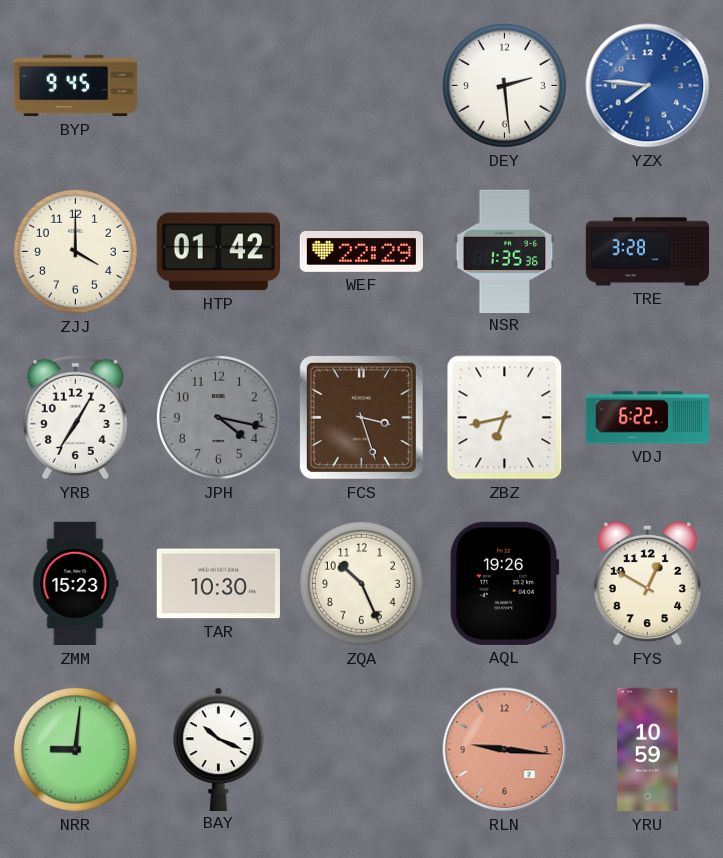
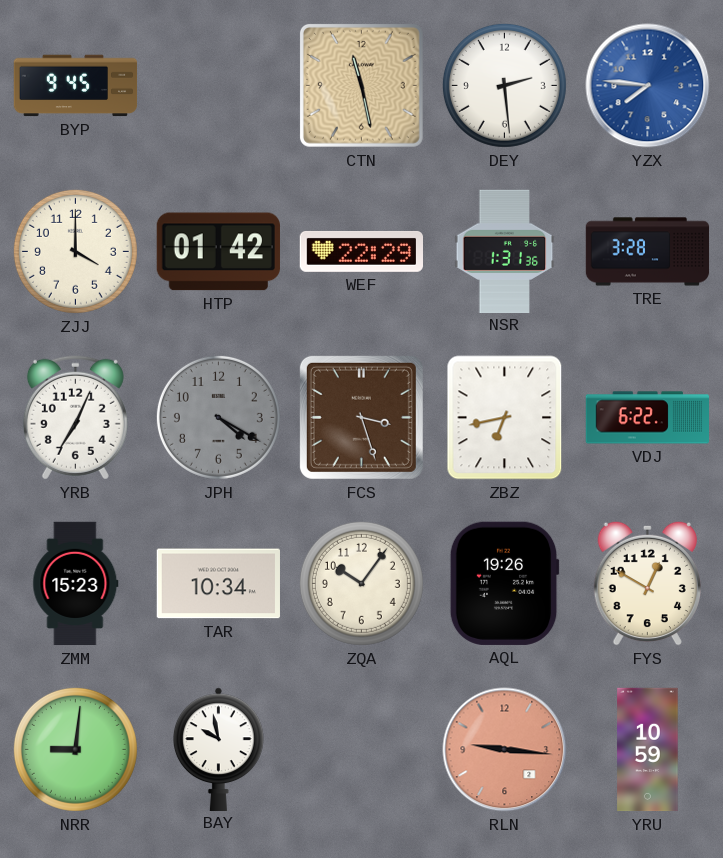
CTN: none -> 11:28
NSR: 1:35 -> 1:31
YRB: 7:05 -> 7:04
JPH: 4:17 -> 4:20
TAR: 10:30 -> 10:34
ZQA: 10:26 -> 10:06
BAY: 10:19 -> 9:58
